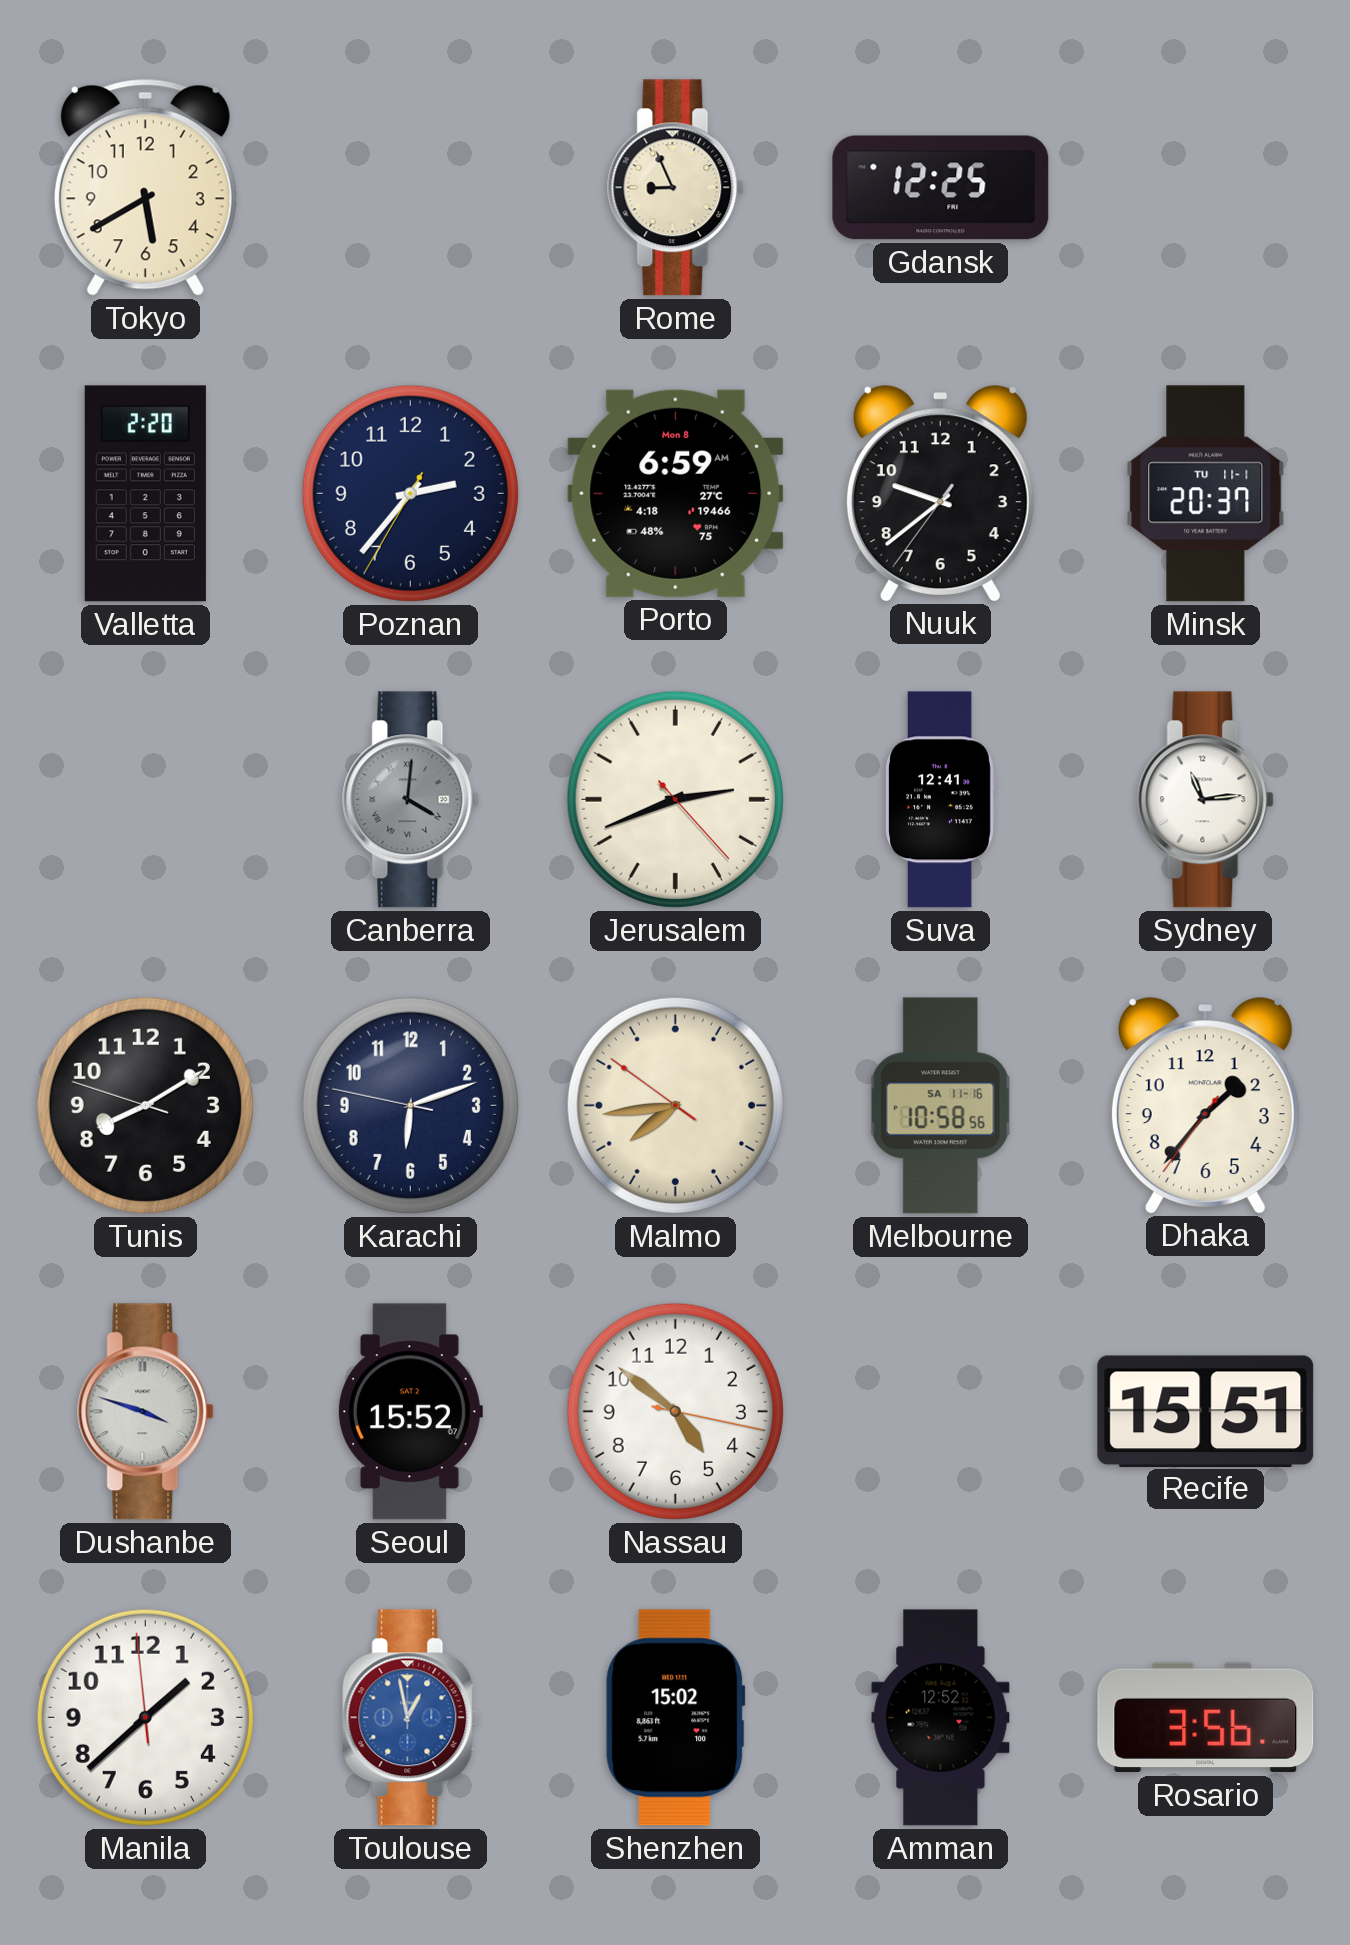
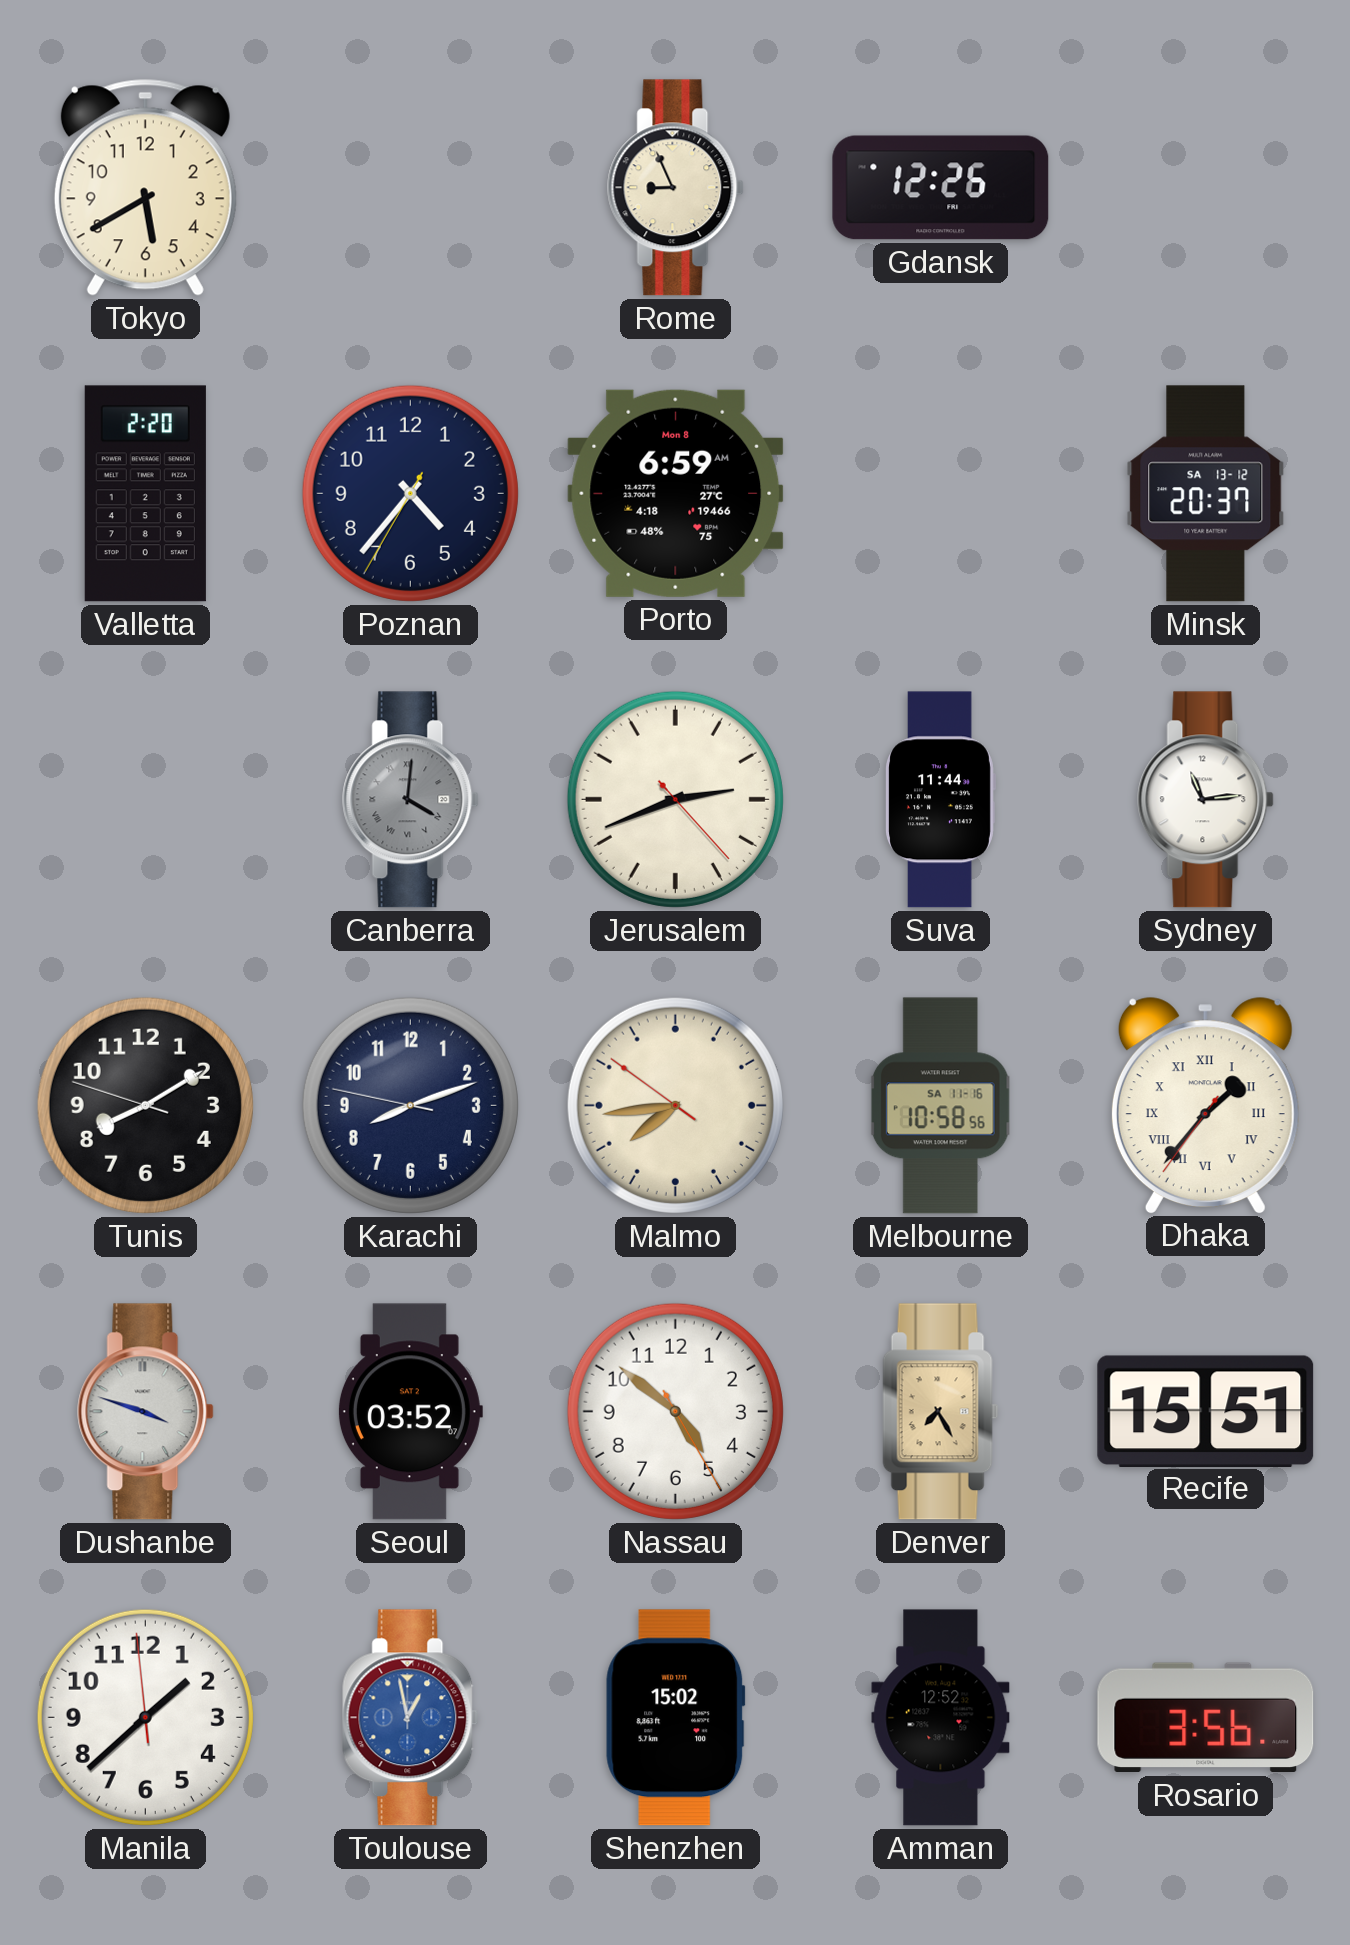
Gdansk: 12:25 -> 12:26
Poznan: 2:36 -> 4:36
Nuuk: 9:38 -> none
Minsk date: TU 11-1 -> SA 13-12
Suva: 12:41 -> 11:44
Karachi: 6:11 -> 8:11
Dhaka numerals: Arabic -> Roman
Seoul: 15:52 -> 03:52
Nassau: 4:51:17 -> 4:51:25
Denver: none -> 7:25
